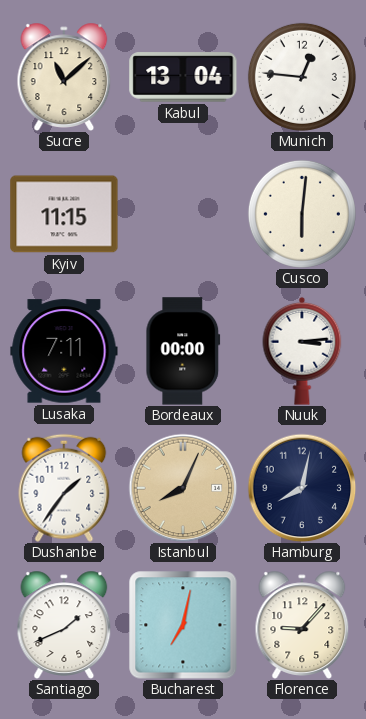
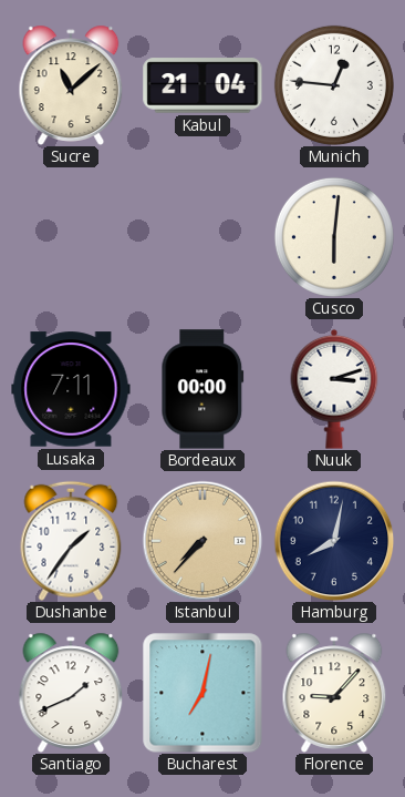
Kabul: 13:04 -> 21:04
Kyiv: 11:15 -> none
Nuuk: 3:14 -> 3:12
Istanbul: 8:04 -> 7:37
